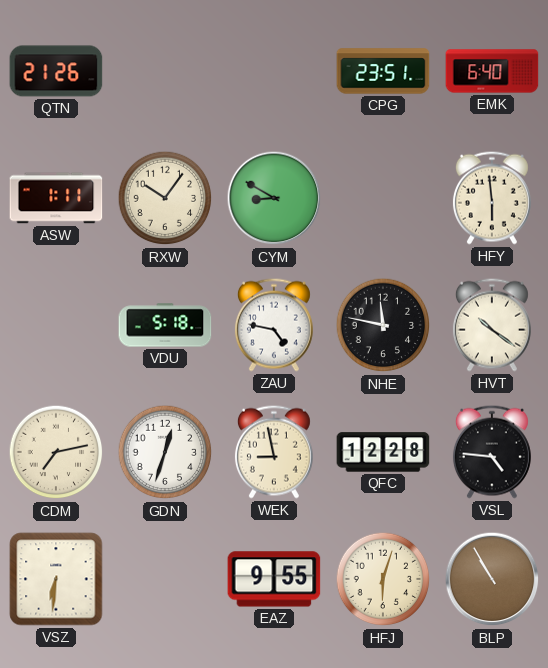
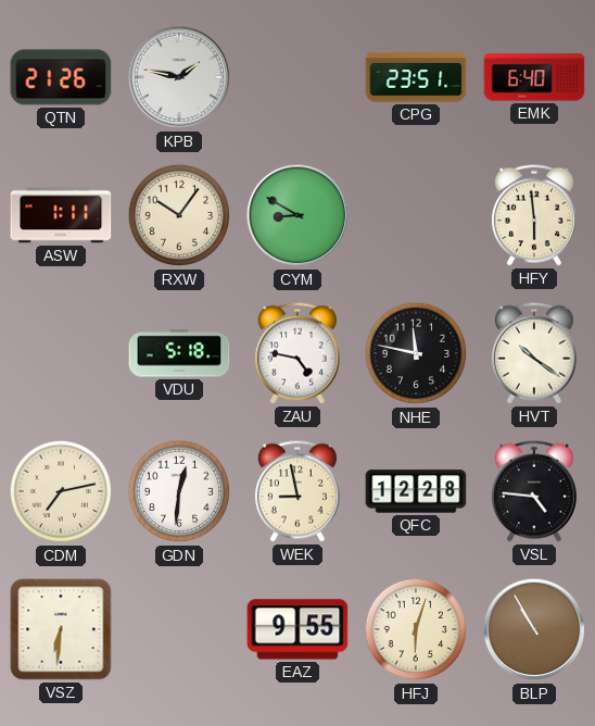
KPB: none -> 1:47
GDN: 12:33 -> 12:31
